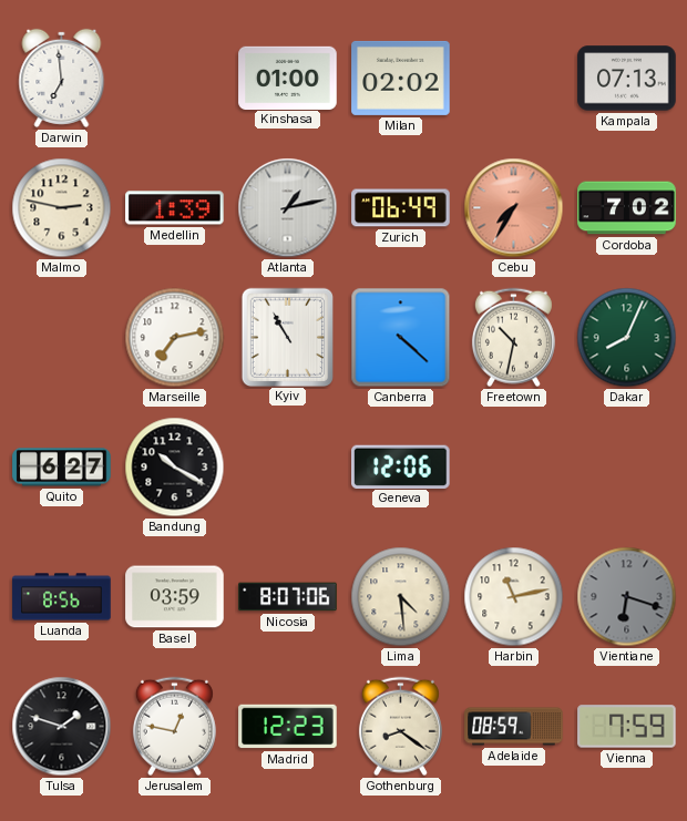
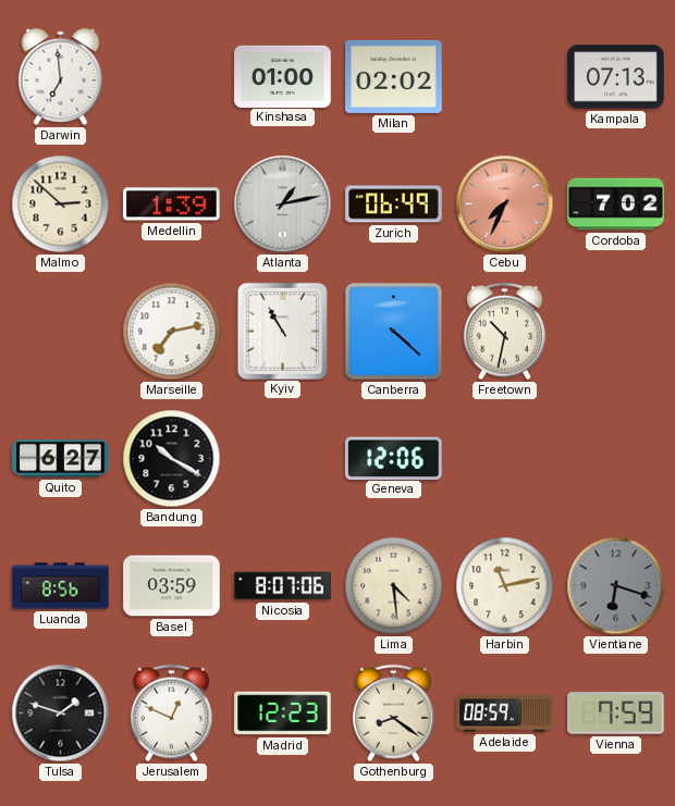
Malmo: 2:47 -> 2:52
Cebu: 7:35 -> 7:34
Dakar: 8:04 -> none
Jerusalem: 12:47 -> 12:49
